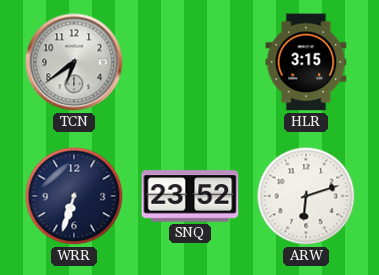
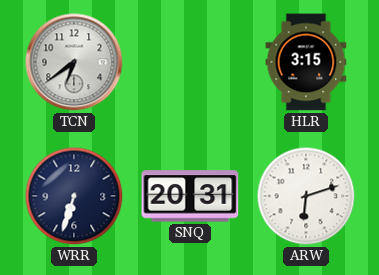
SNQ: 23:52 -> 20:31
